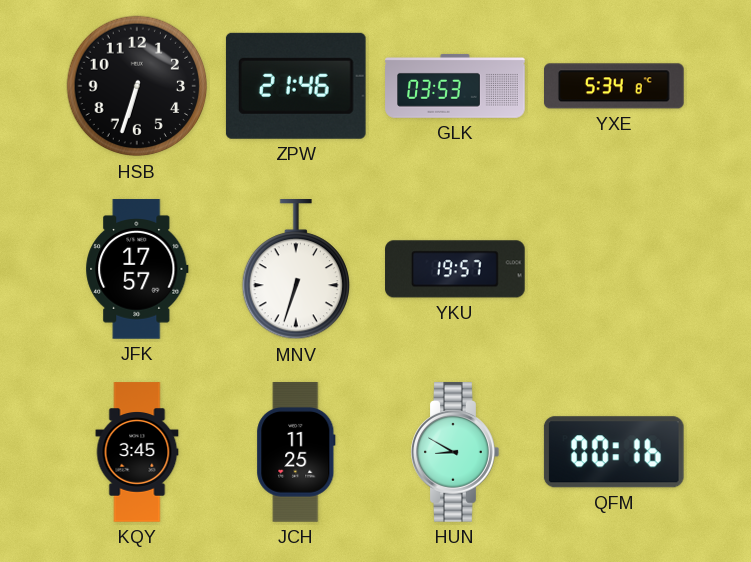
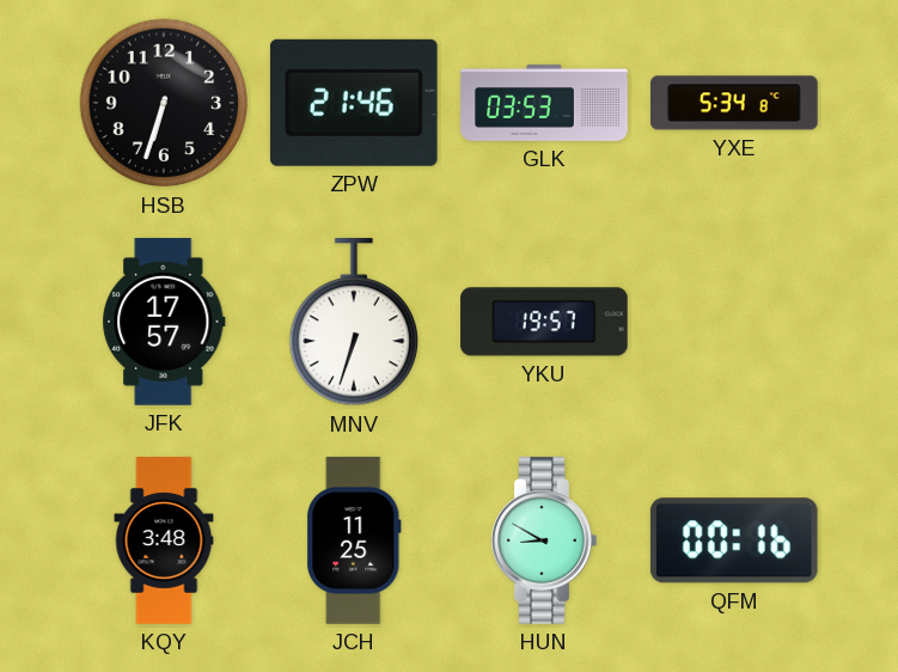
KQY: 3:45 -> 3:48
